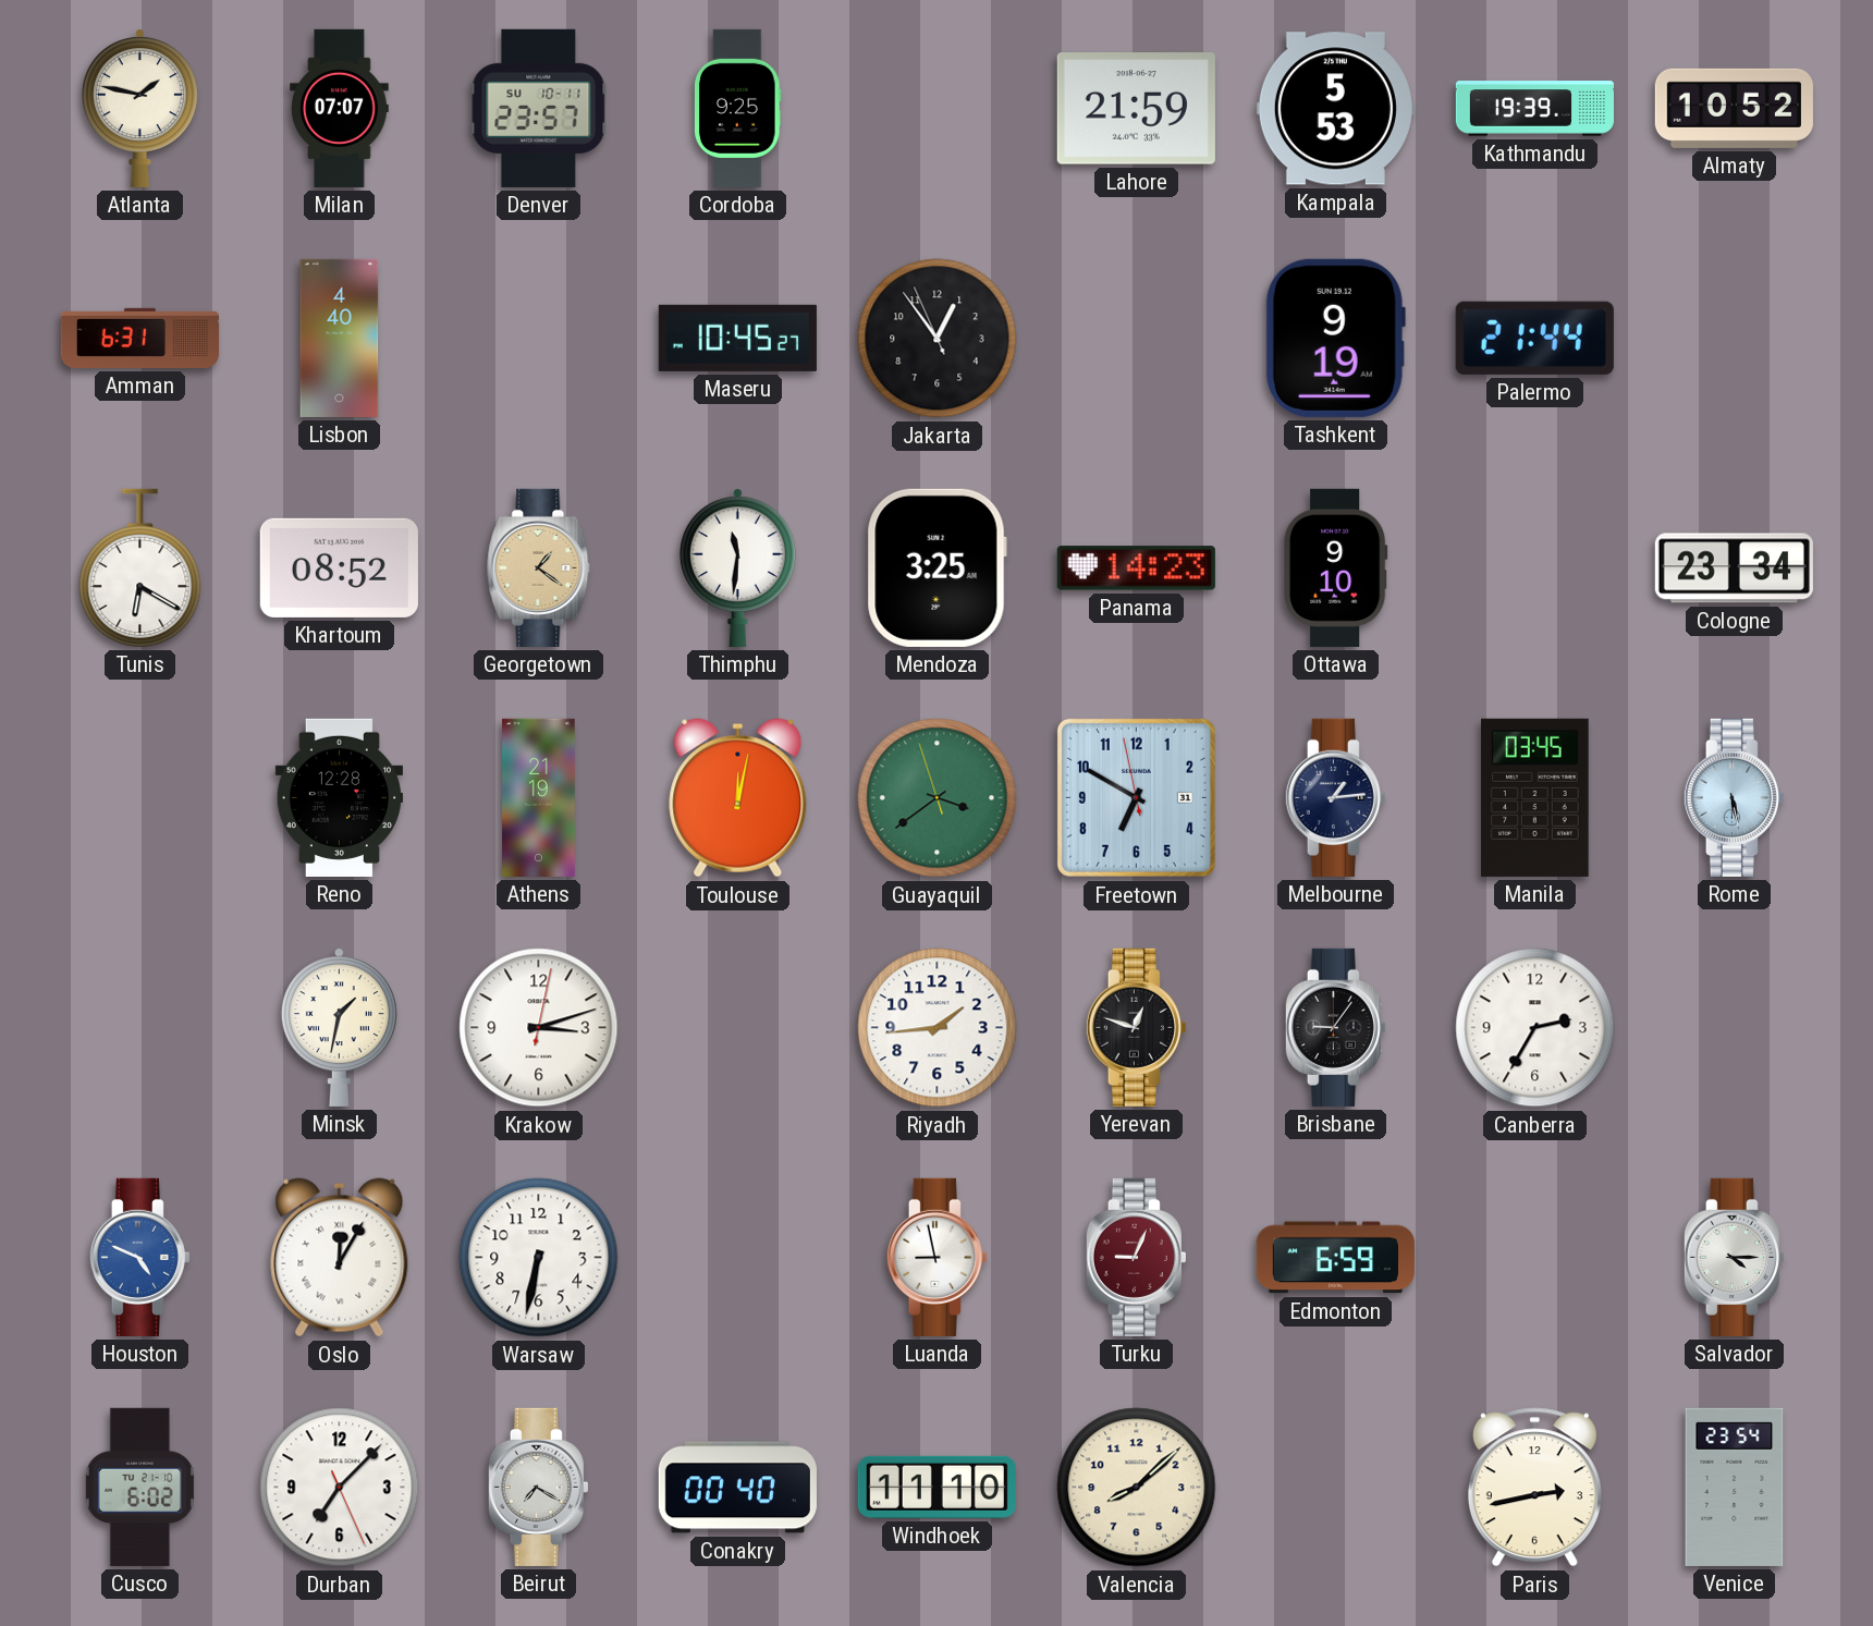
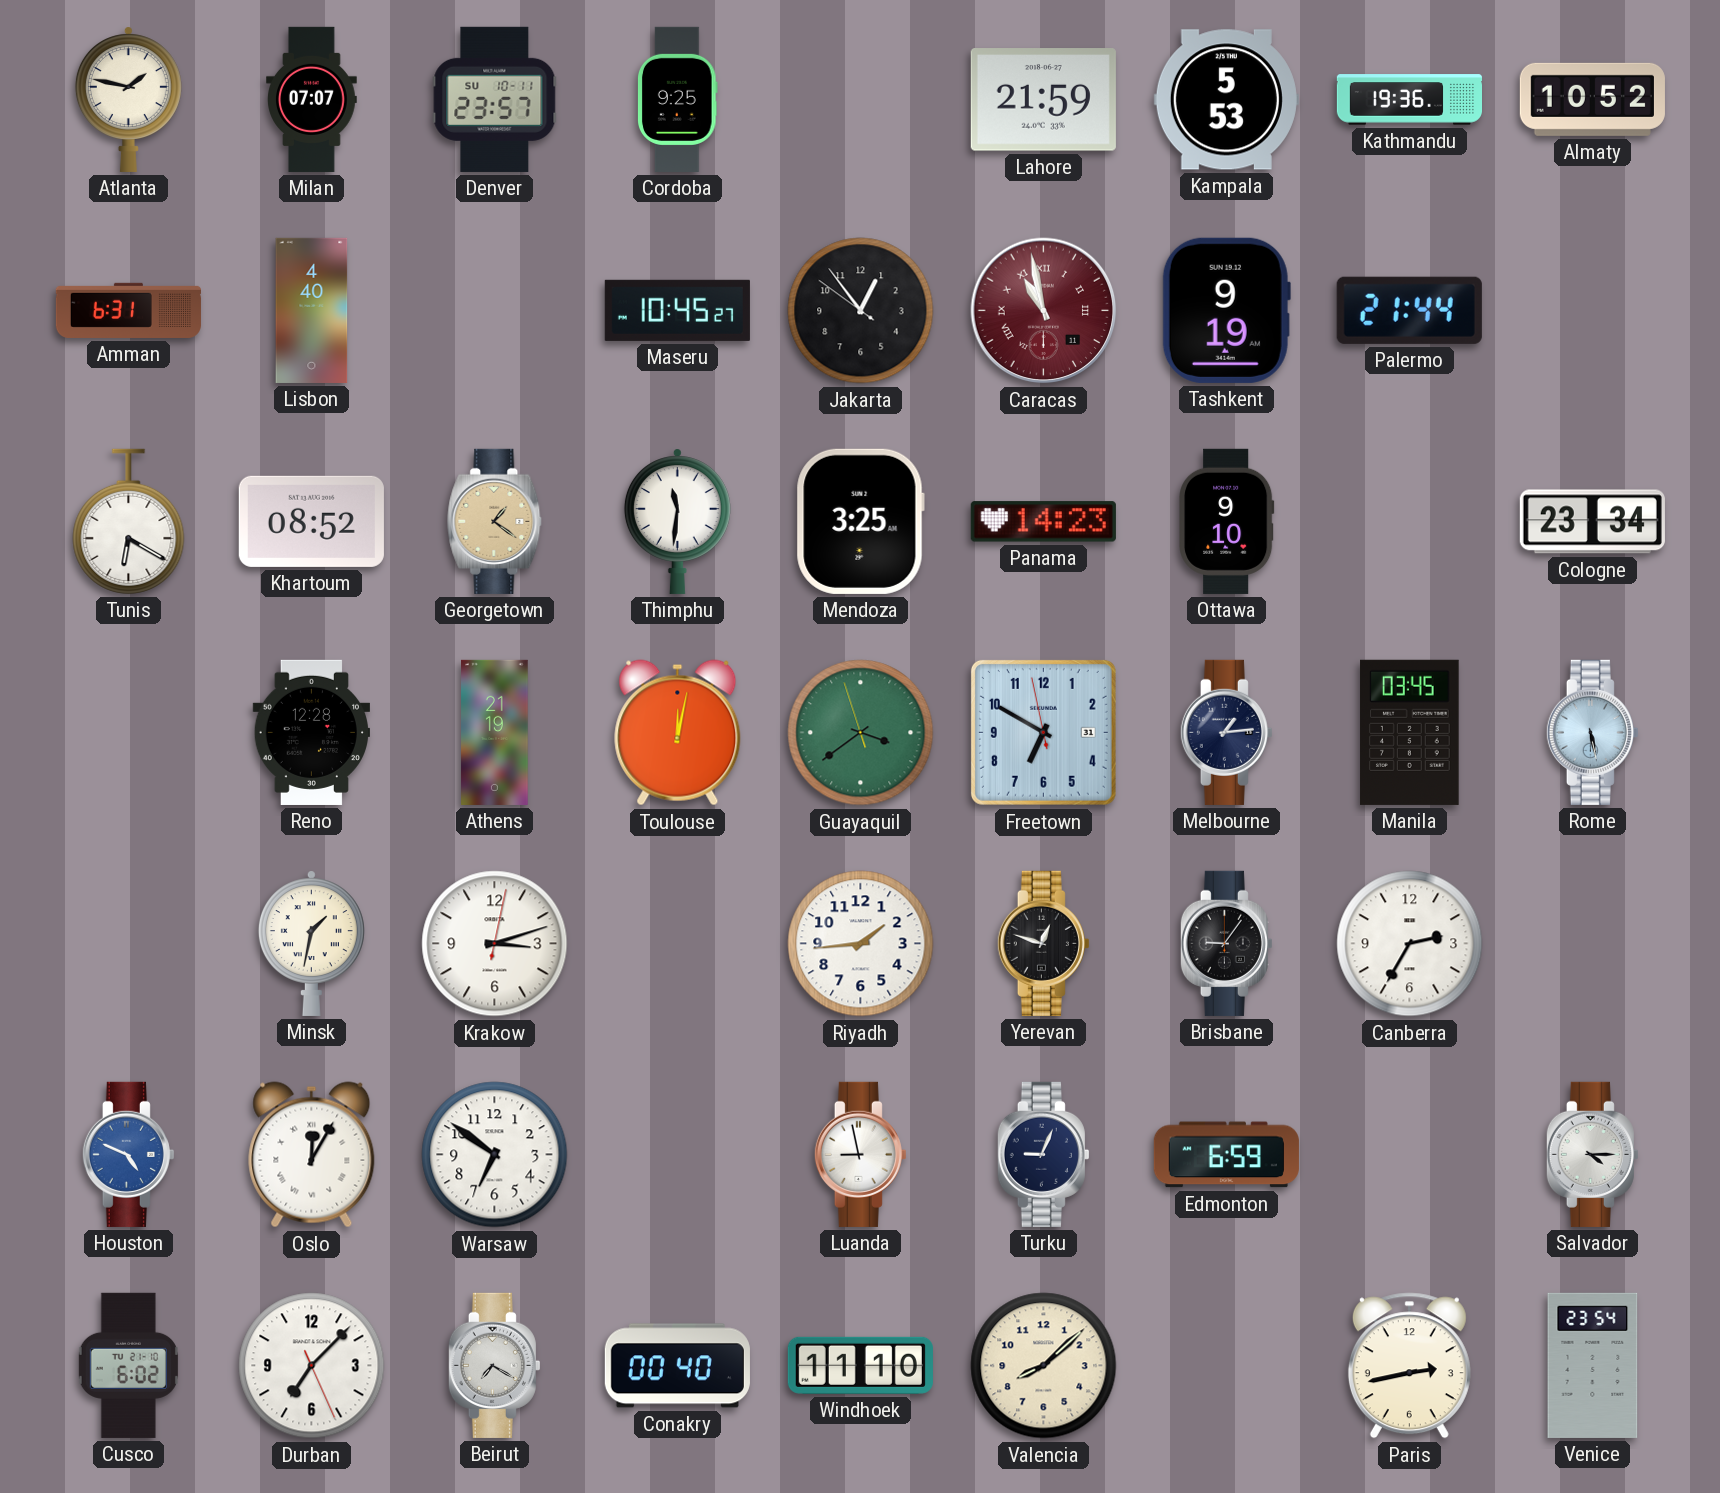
Kathmandu: 19:39 -> 19:36
Jakarta: 12:53:56 -> 12:53:51
Caracas: none -> 10:58
Warsaw: 6:32 -> 6:51
Turku dial: burgundy -> navy
